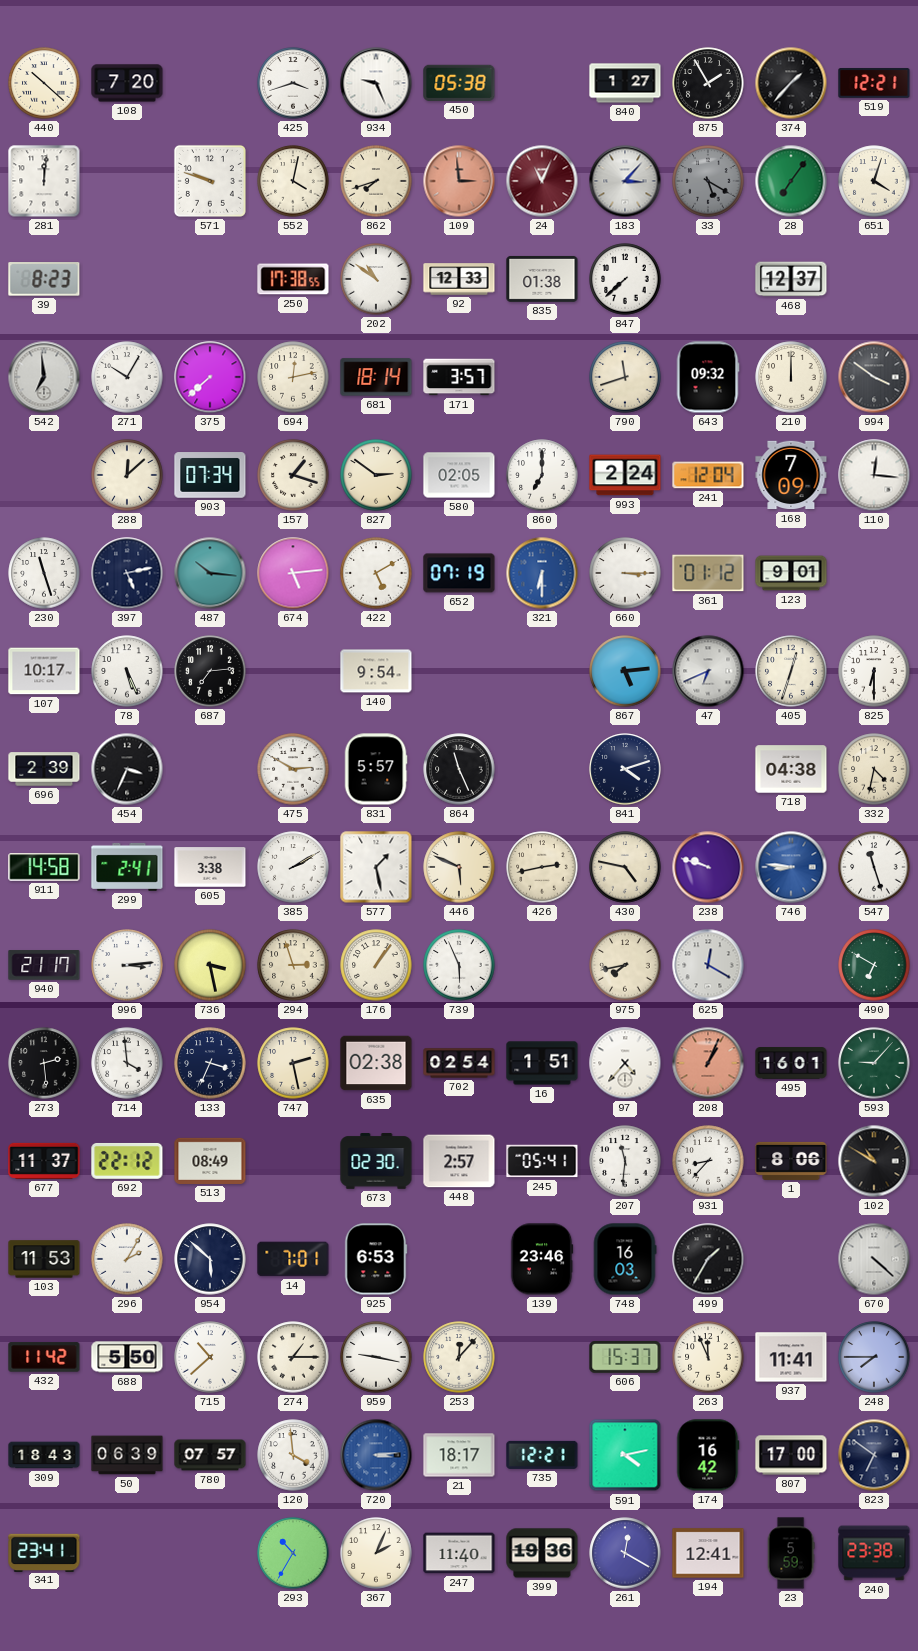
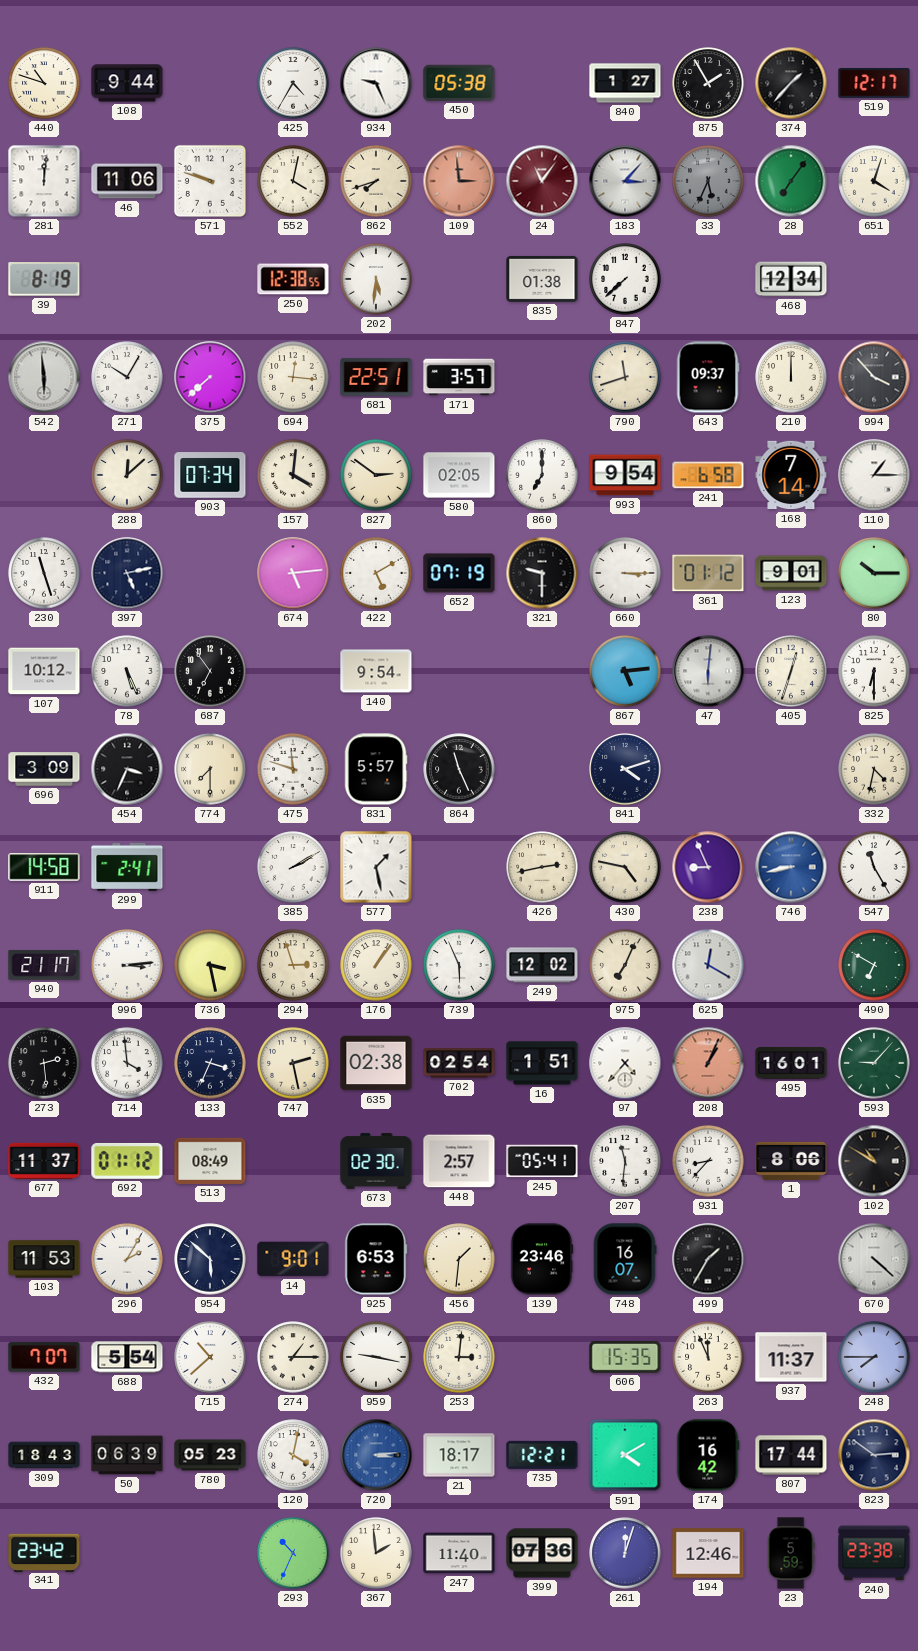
440: 10:22 -> 10:48
108: 7:20 -> 9:44
425: 3:42 -> 4:35
519: 12:21 -> 12:17
46: none -> 11:06
24: 11:04 -> 11:06
33: 5:20 -> 5:34
39: 8:23 -> 8:19
250: 17:38 -> 12:38
202: 10:51 -> 5:31
92: 12:33 -> none
468: 12:37 -> 12:34
542: 6:59 -> 5:59
694: 12:13 -> 12:16
681: 18:14 -> 22:51
643: 09:32 -> 09:37
994: 3:51 -> 3:53
157: 1:18 -> 4:01
993: 2:24 -> 9:54
241: 12:04 -> 6:58
168: 7:09 -> 7:14
110: 12:16 -> 1:15
487: 10:16 -> none
321: 6:30 -> 9:30
321 dial: blue -> black
80: none -> 10:15
107: 10:17 -> 10:12
687: 7:14 -> 6:54
47: 6:41 -> 6:01
696: 2:39 -> 3:09
774: none -> 7:30
475: 2:50 -> 11:48
718: 04:38 -> none
605: 3:38 -> none
446: 5:49 -> none
238: 9:48 -> 8:56
746: 8:46 -> 8:43
547: 11:27 -> 11:25
249: none -> 12:02
975: 7:43 -> 7:04
692: 22:12 -> 01:12
14: 7:01 -> 9:01
456: none -> 1:31
748: 16:03 -> 16:07
432: 11:42 -> 7:07
688: 5:50 -> 5:54
253: 12:07 -> 3:01
606: 15:37 -> 15:35
937: 11:41 -> 11:37
780: 07:57 -> 05:23
120: 3:59 -> 4:02
591: 4:13 -> 4:10
807: 17:00 -> 17:44
823: 6:51 -> 2:51
341: 23:41 -> 23:42
293: 10:35 -> 10:34
367: 2:04 -> 1:59
399: 19:36 -> 07:36
261: 12:20 -> 12:03
194: 12:41 -> 12:46
